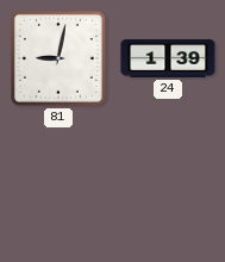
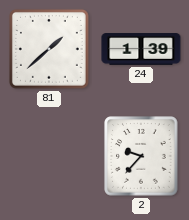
81: 9:02 -> 1:38
2: none -> 9:37
